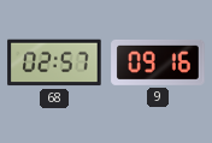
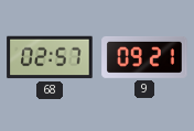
9: 09:16 -> 09:21
